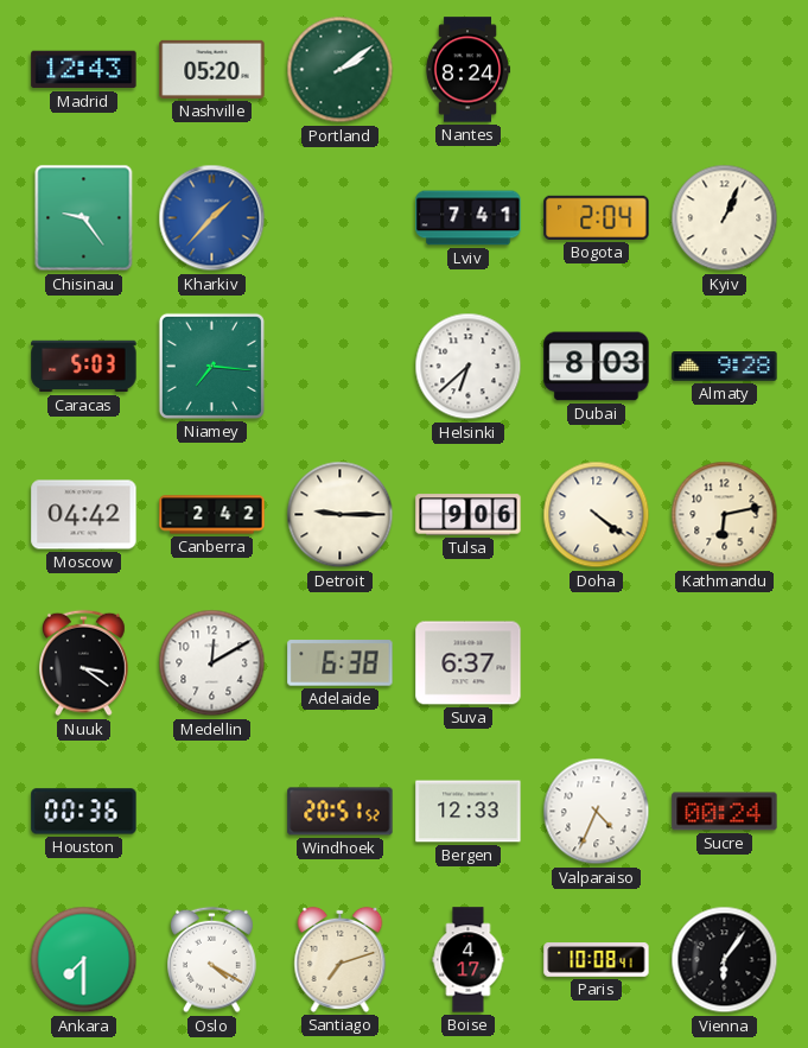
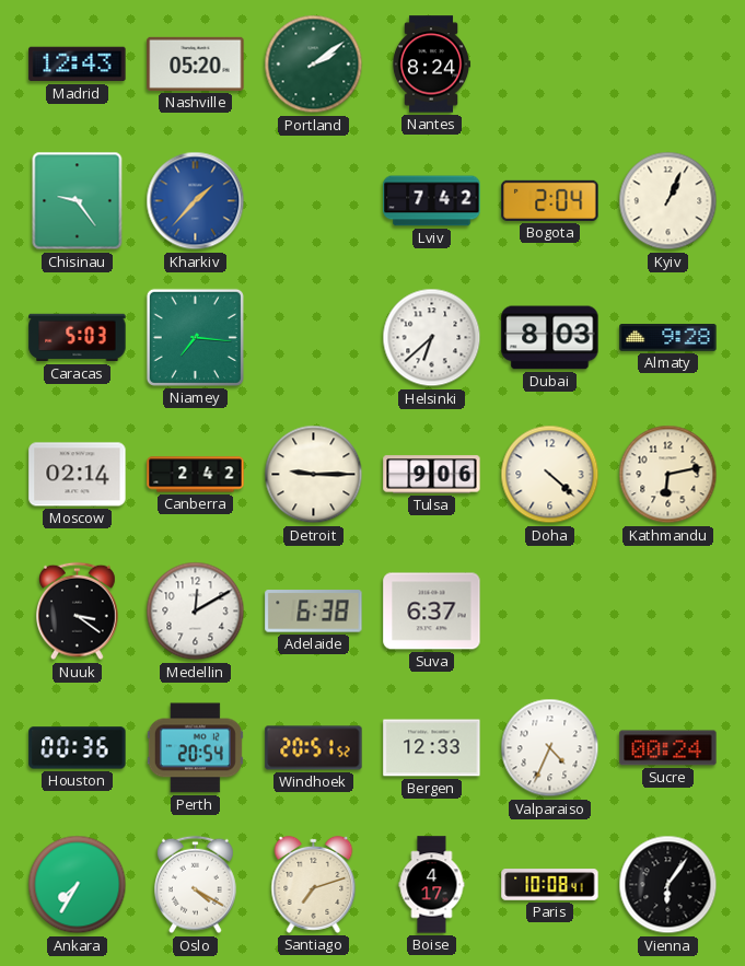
Lviv: 7:41 -> 7:42
Moscow: 04:42 -> 02:14
Doha: 4:21 -> 4:22
Perth: none -> 20:54
Ankara: 7:30 -> 7:35
